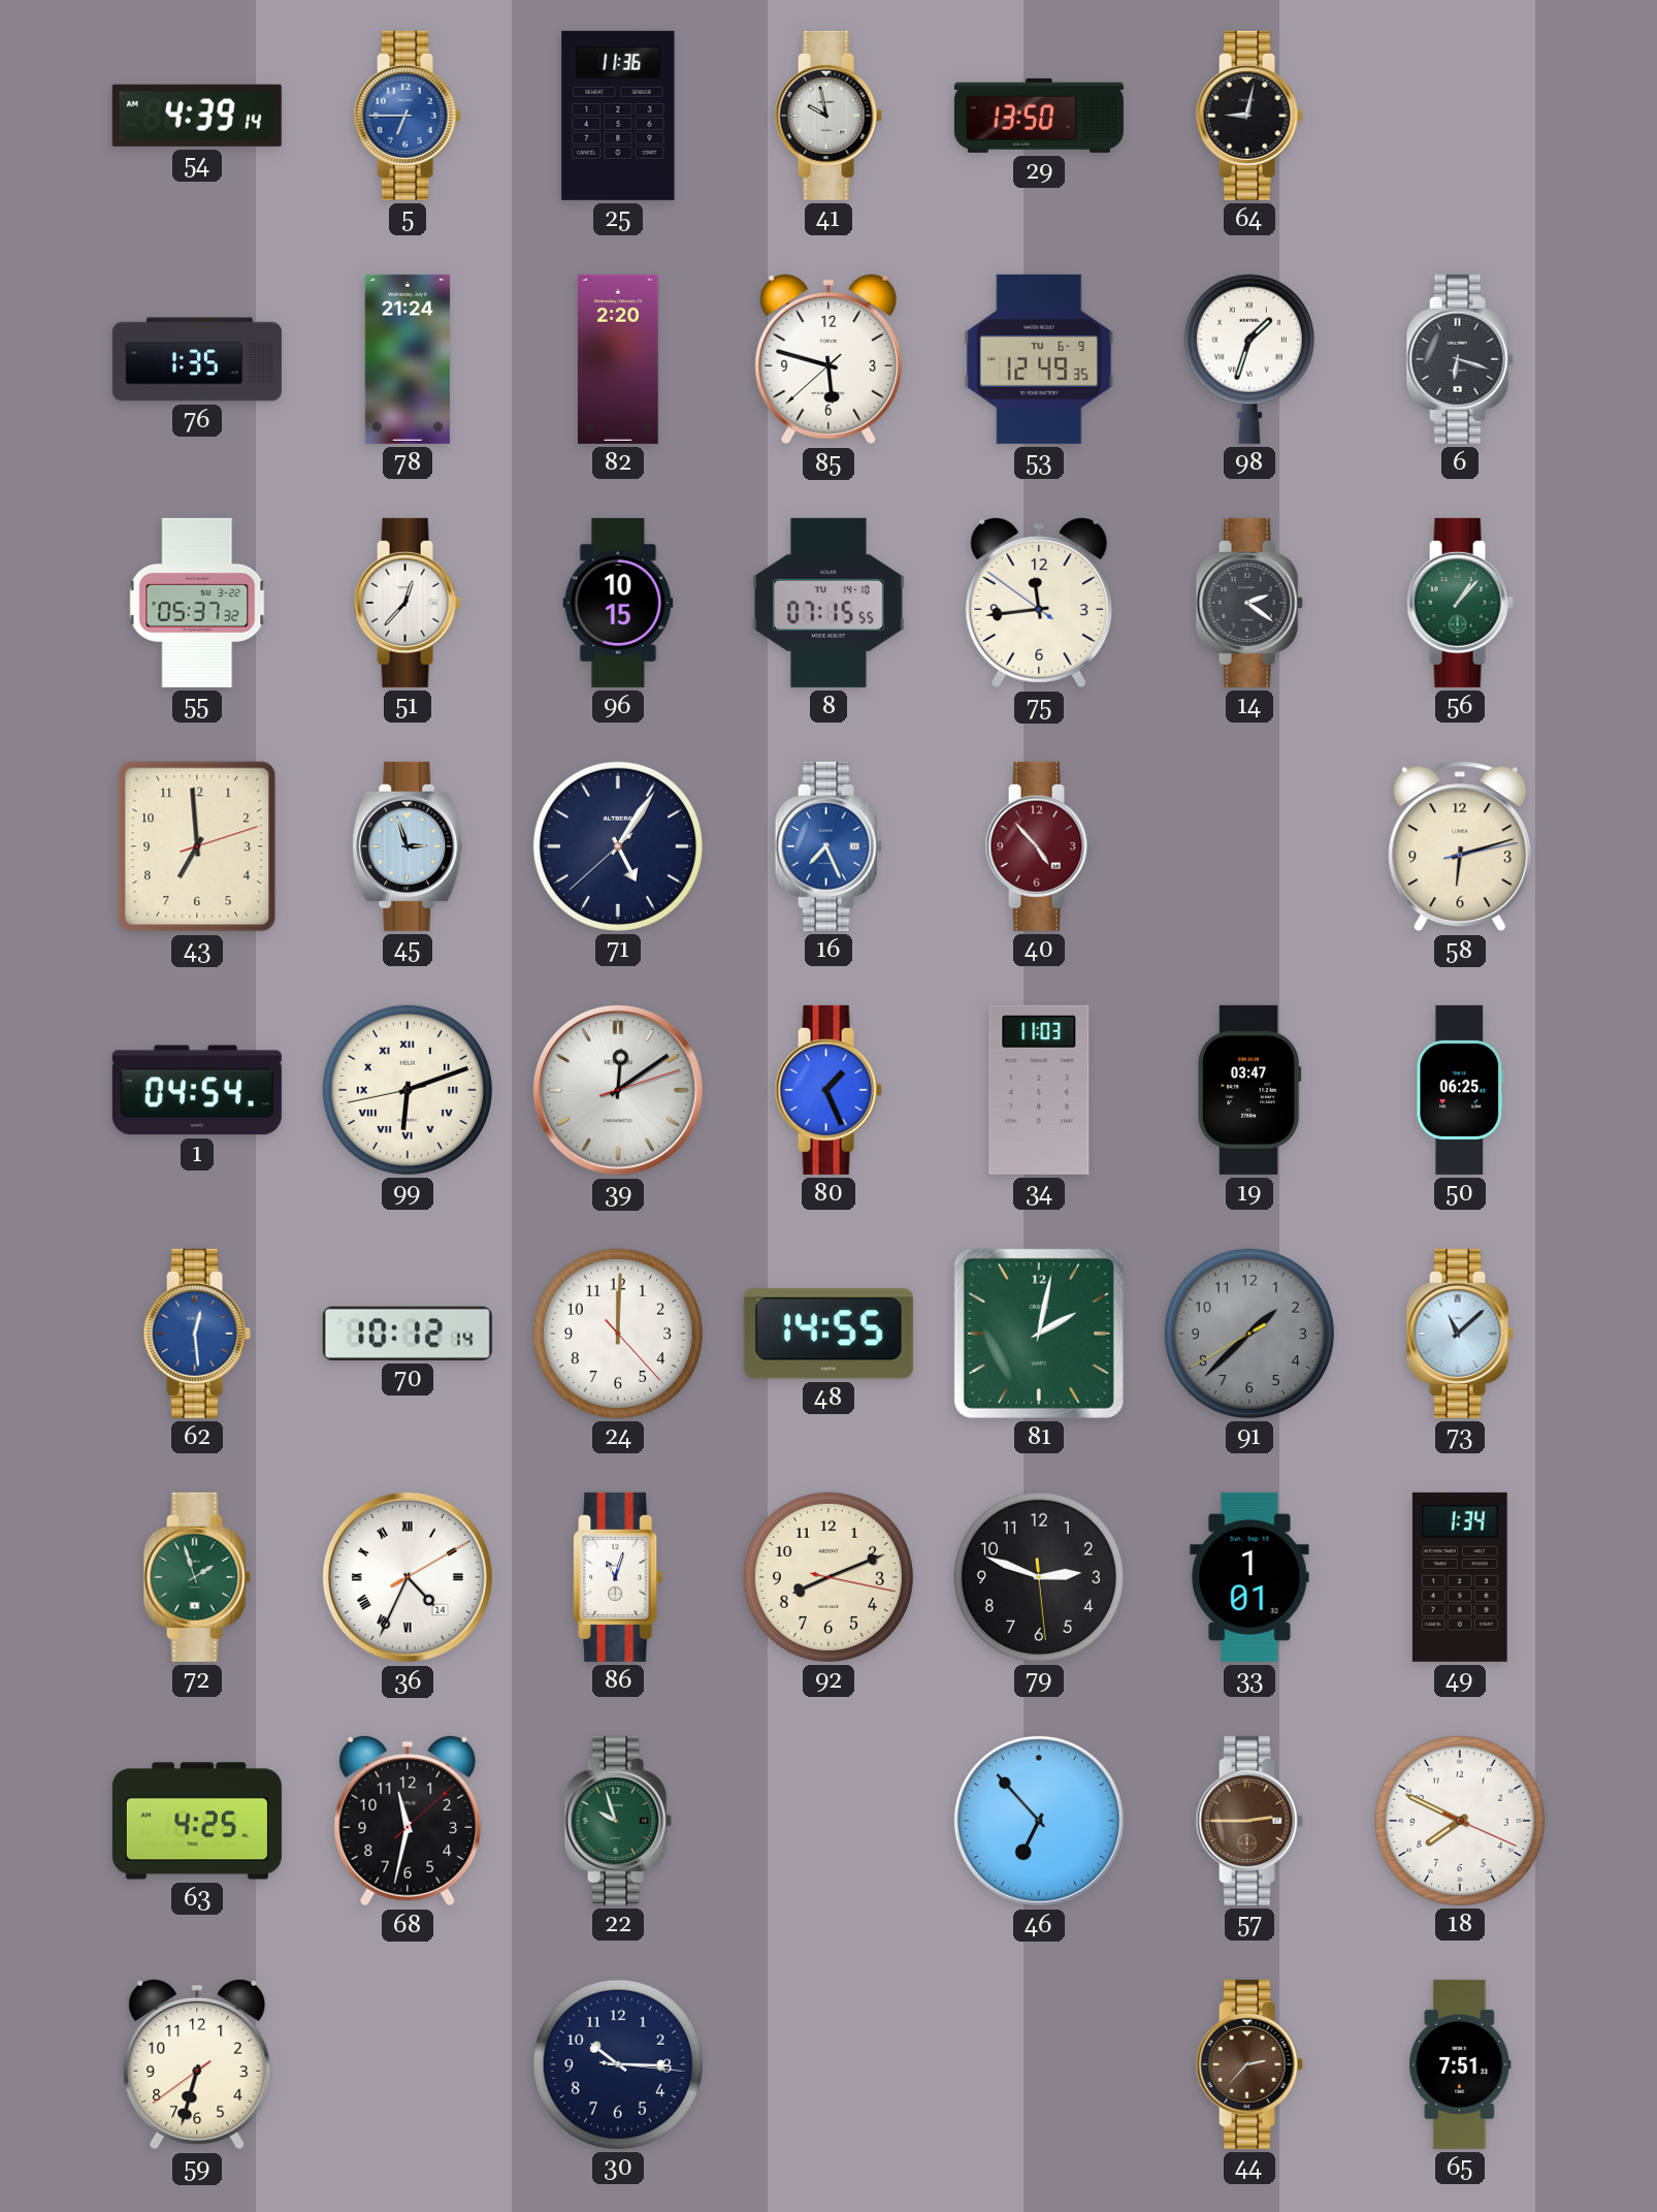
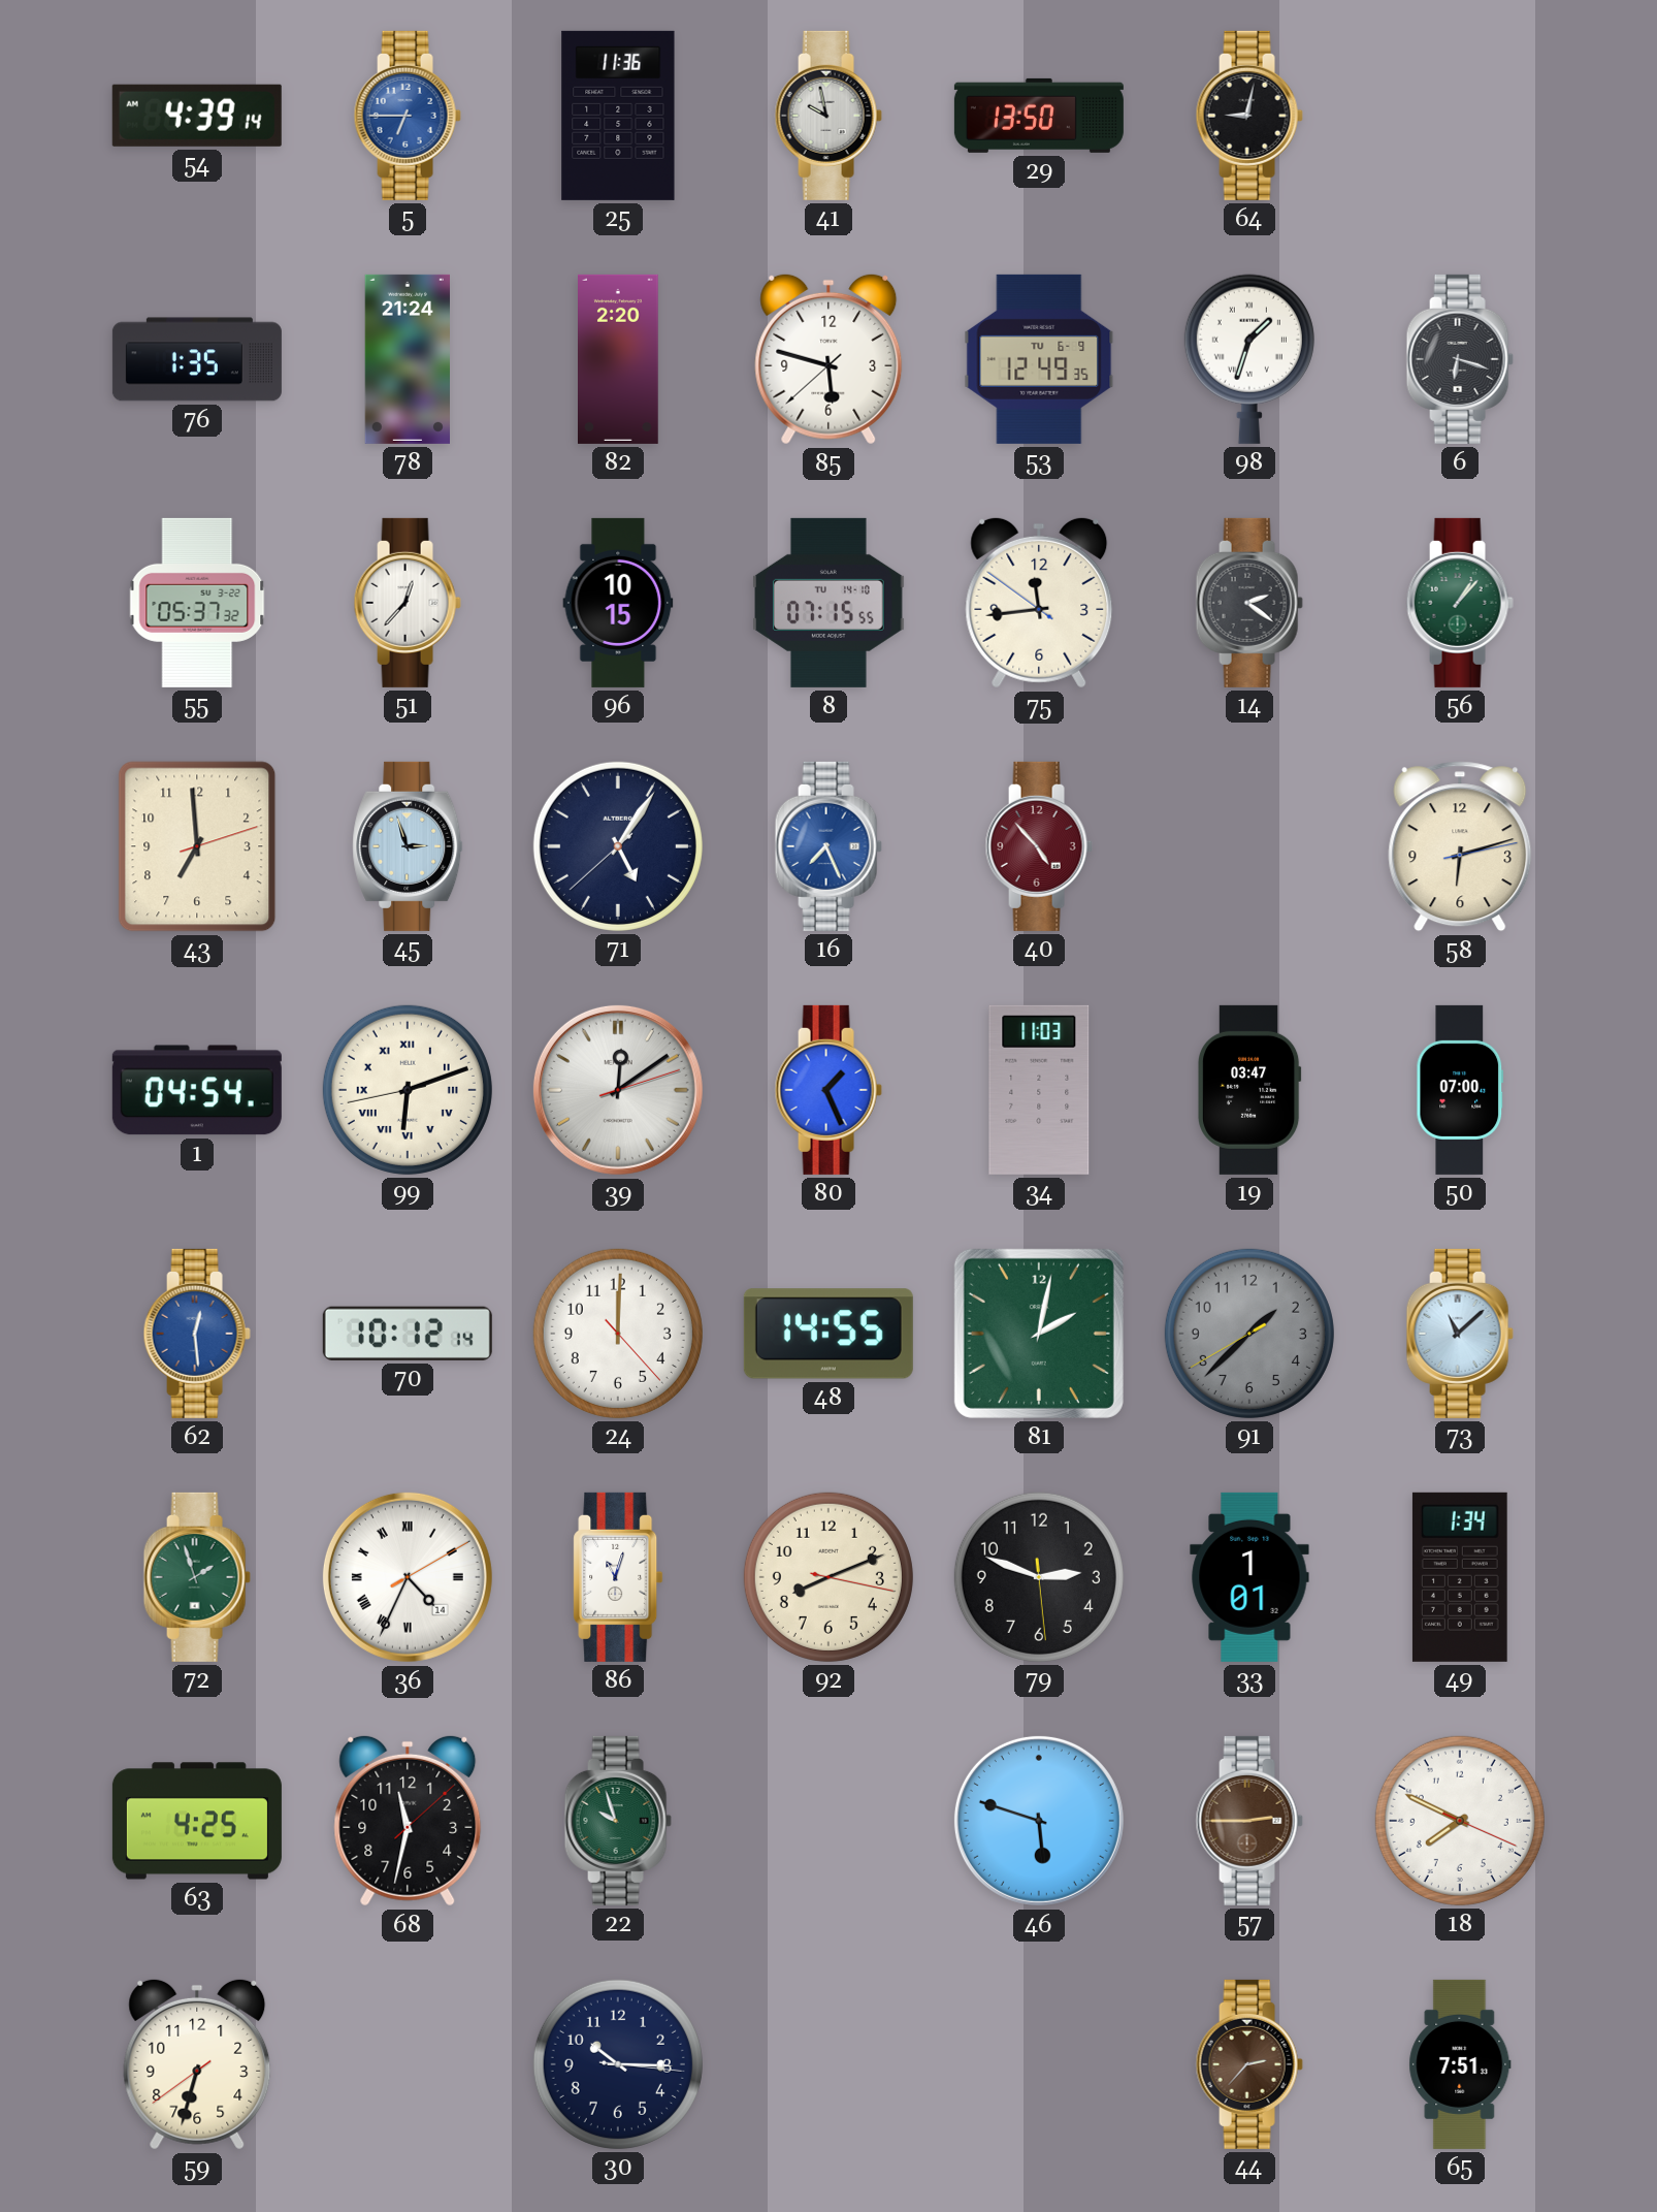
50: 06:25 -> 07:00
46: 6:53 -> 5:48
